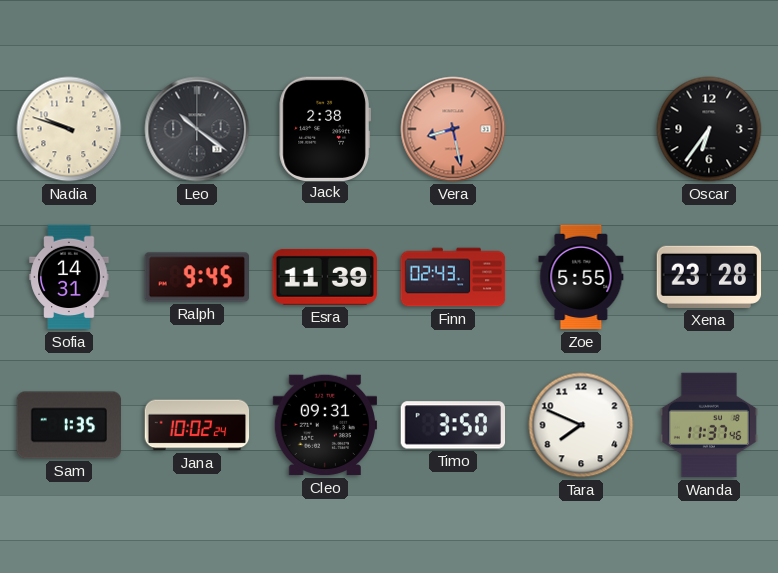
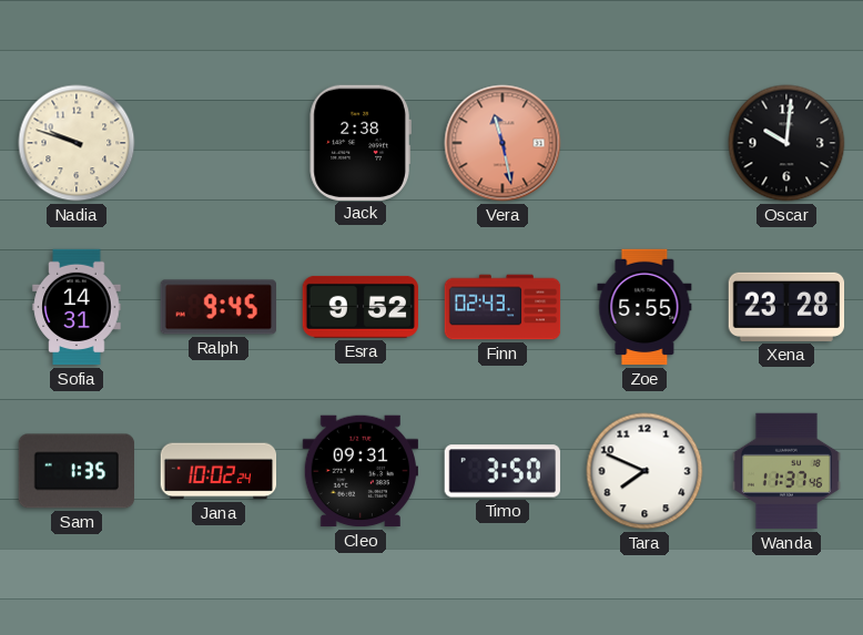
Leo: 10:21 -> none
Vera: 8:28 -> 11:28
Oscar: 6:36 -> 10:01
Esra: 11:39 -> 9:52
